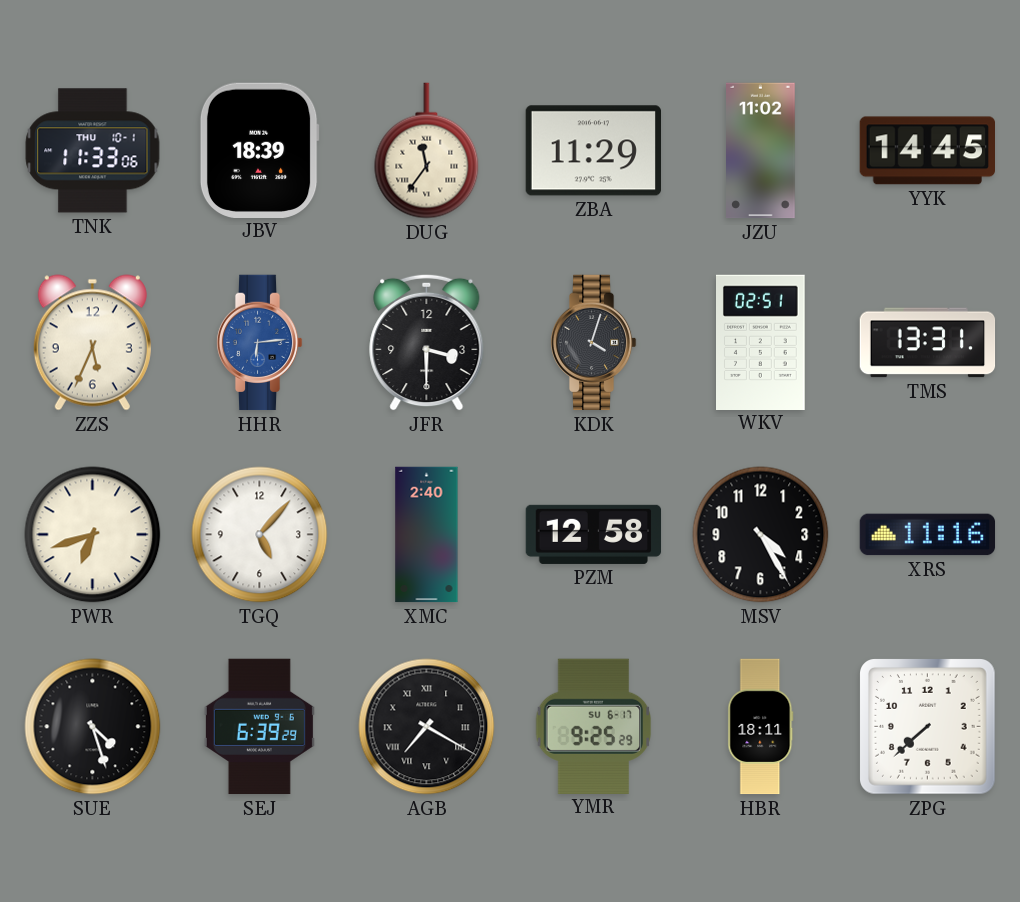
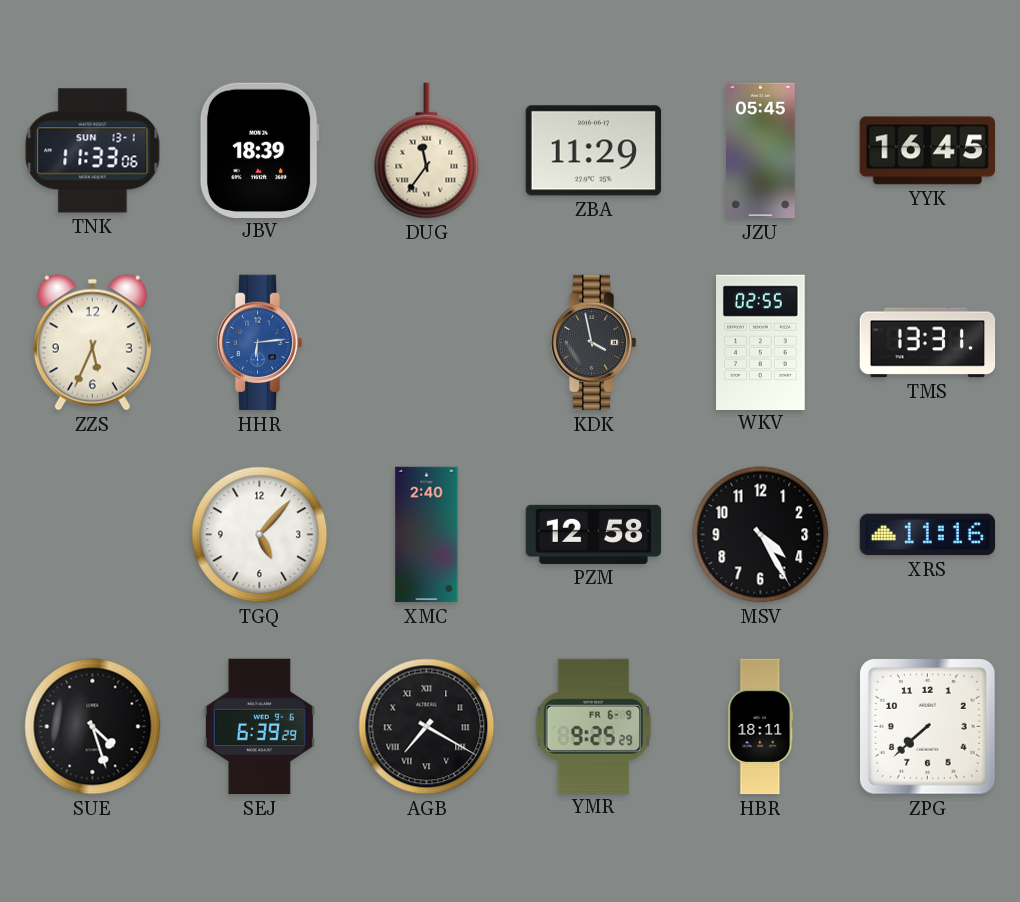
TNK date: THU 10-1 -> SUN 13-1
JZU: 11:02 -> 05:45
YYK: 14:45 -> 16:45
JFR: 3:30 -> none
KDK: 4:03 -> 3:58
WKV: 02:51 -> 02:55
PWR: 6:42 -> none
YMR date: SU 6-17 -> FR 6-9
